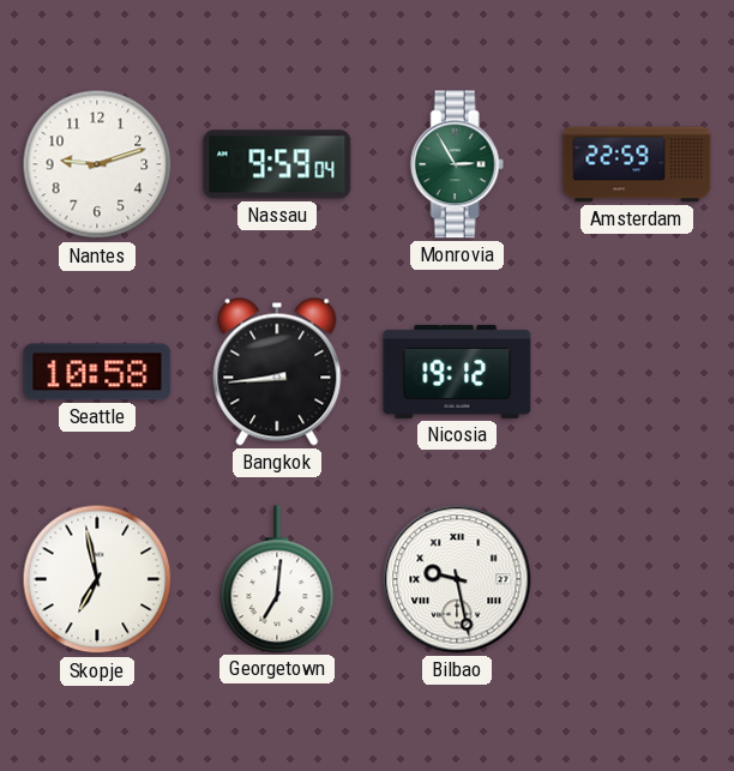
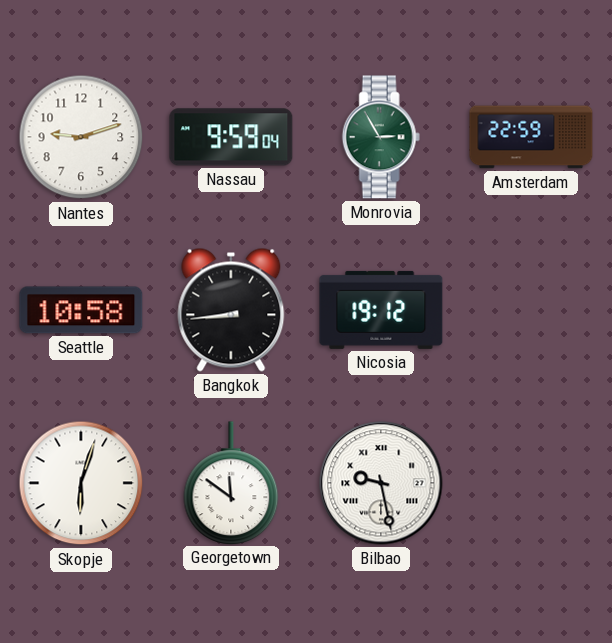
Skopje: 6:58 -> 6:03
Georgetown: 7:01 -> 11:51
